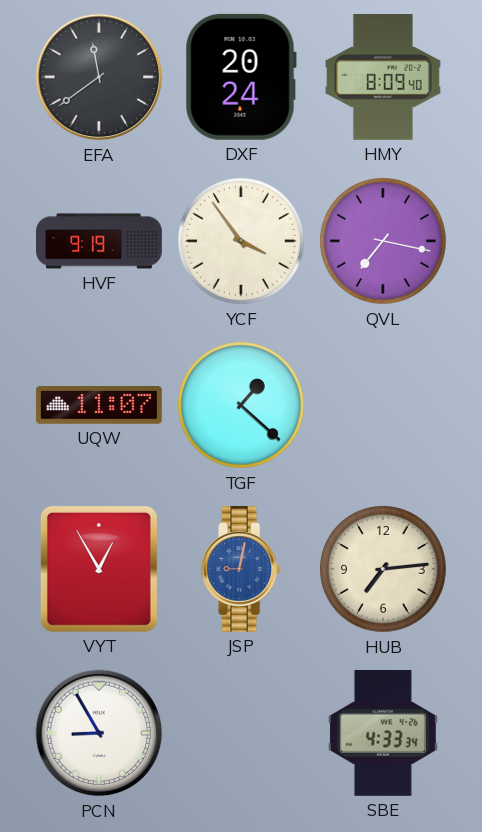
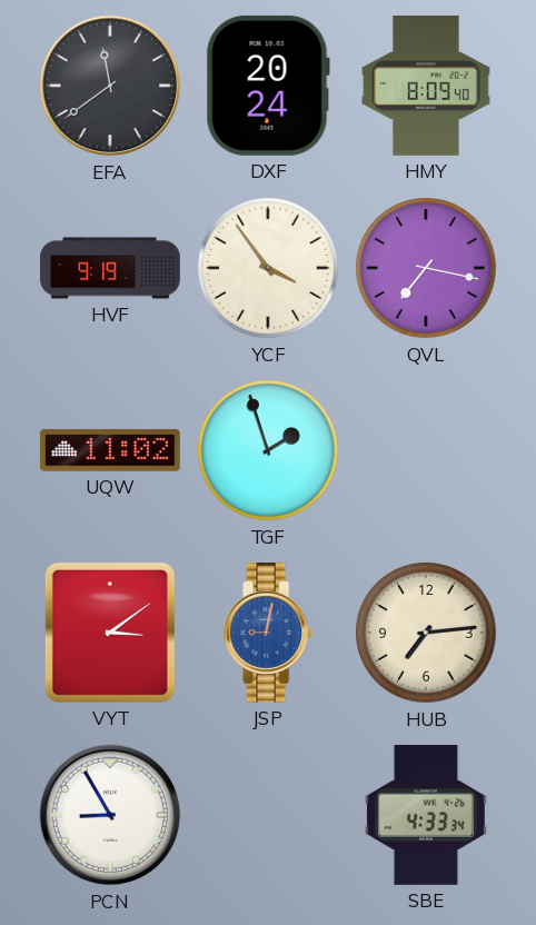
UQW: 11:07 -> 11:02
TGF: 1:22 -> 1:57
VYT: 12:55 -> 3:09
